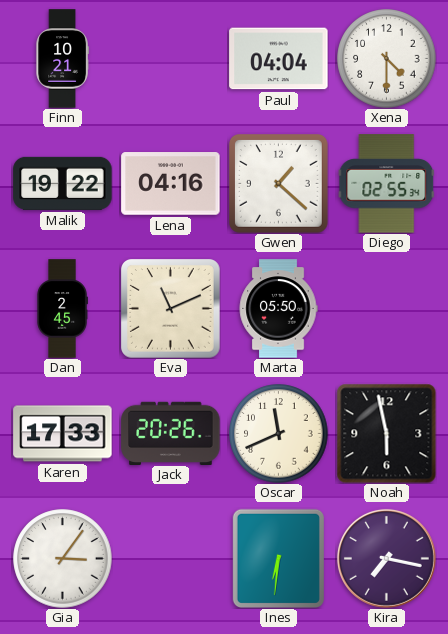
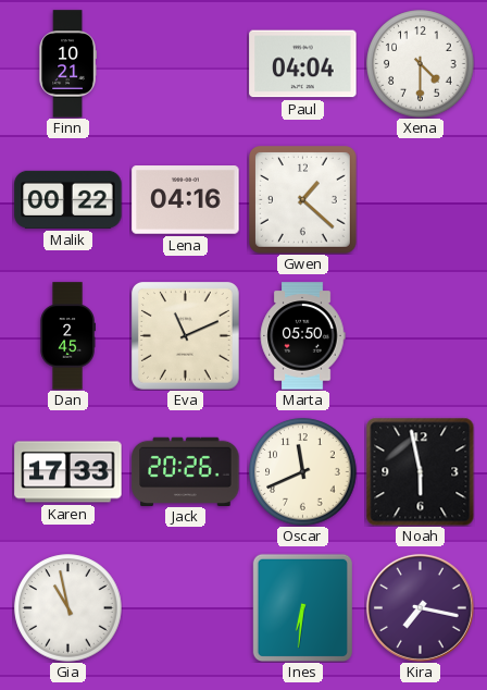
Malik: 19:22 -> 00:22
Diego: 02:55 -> none
Gia: 3:06 -> 10:58
